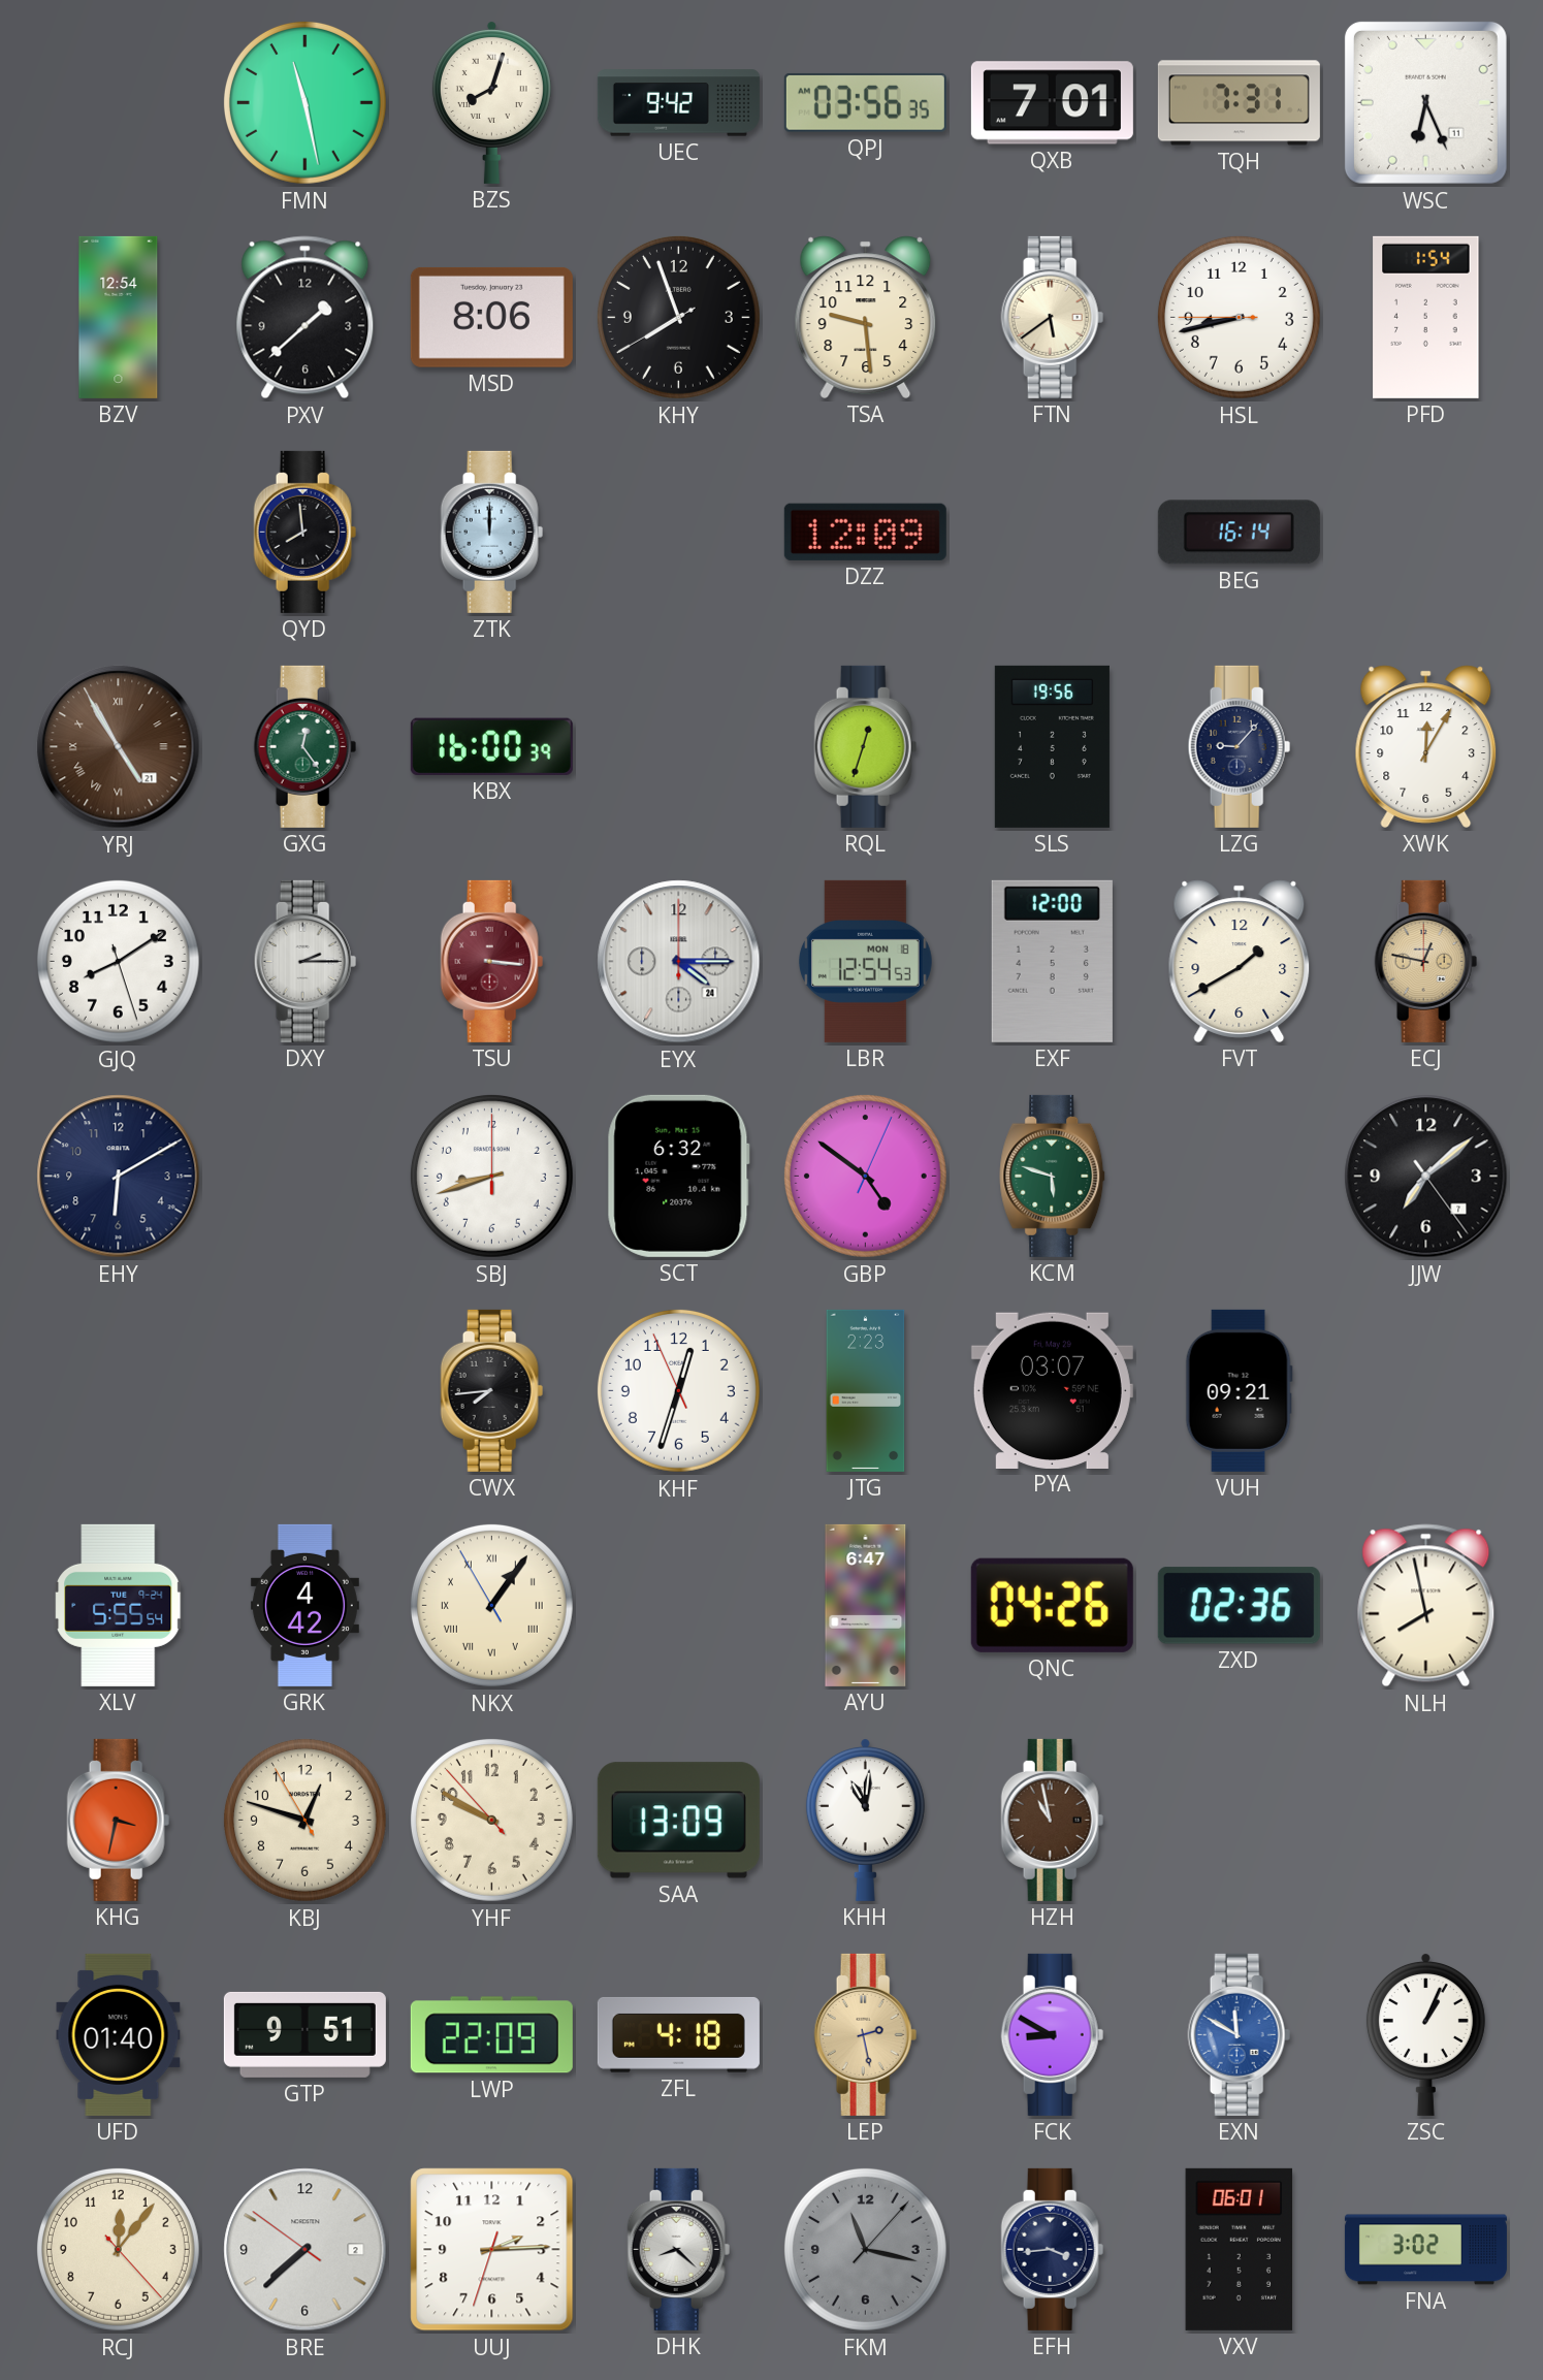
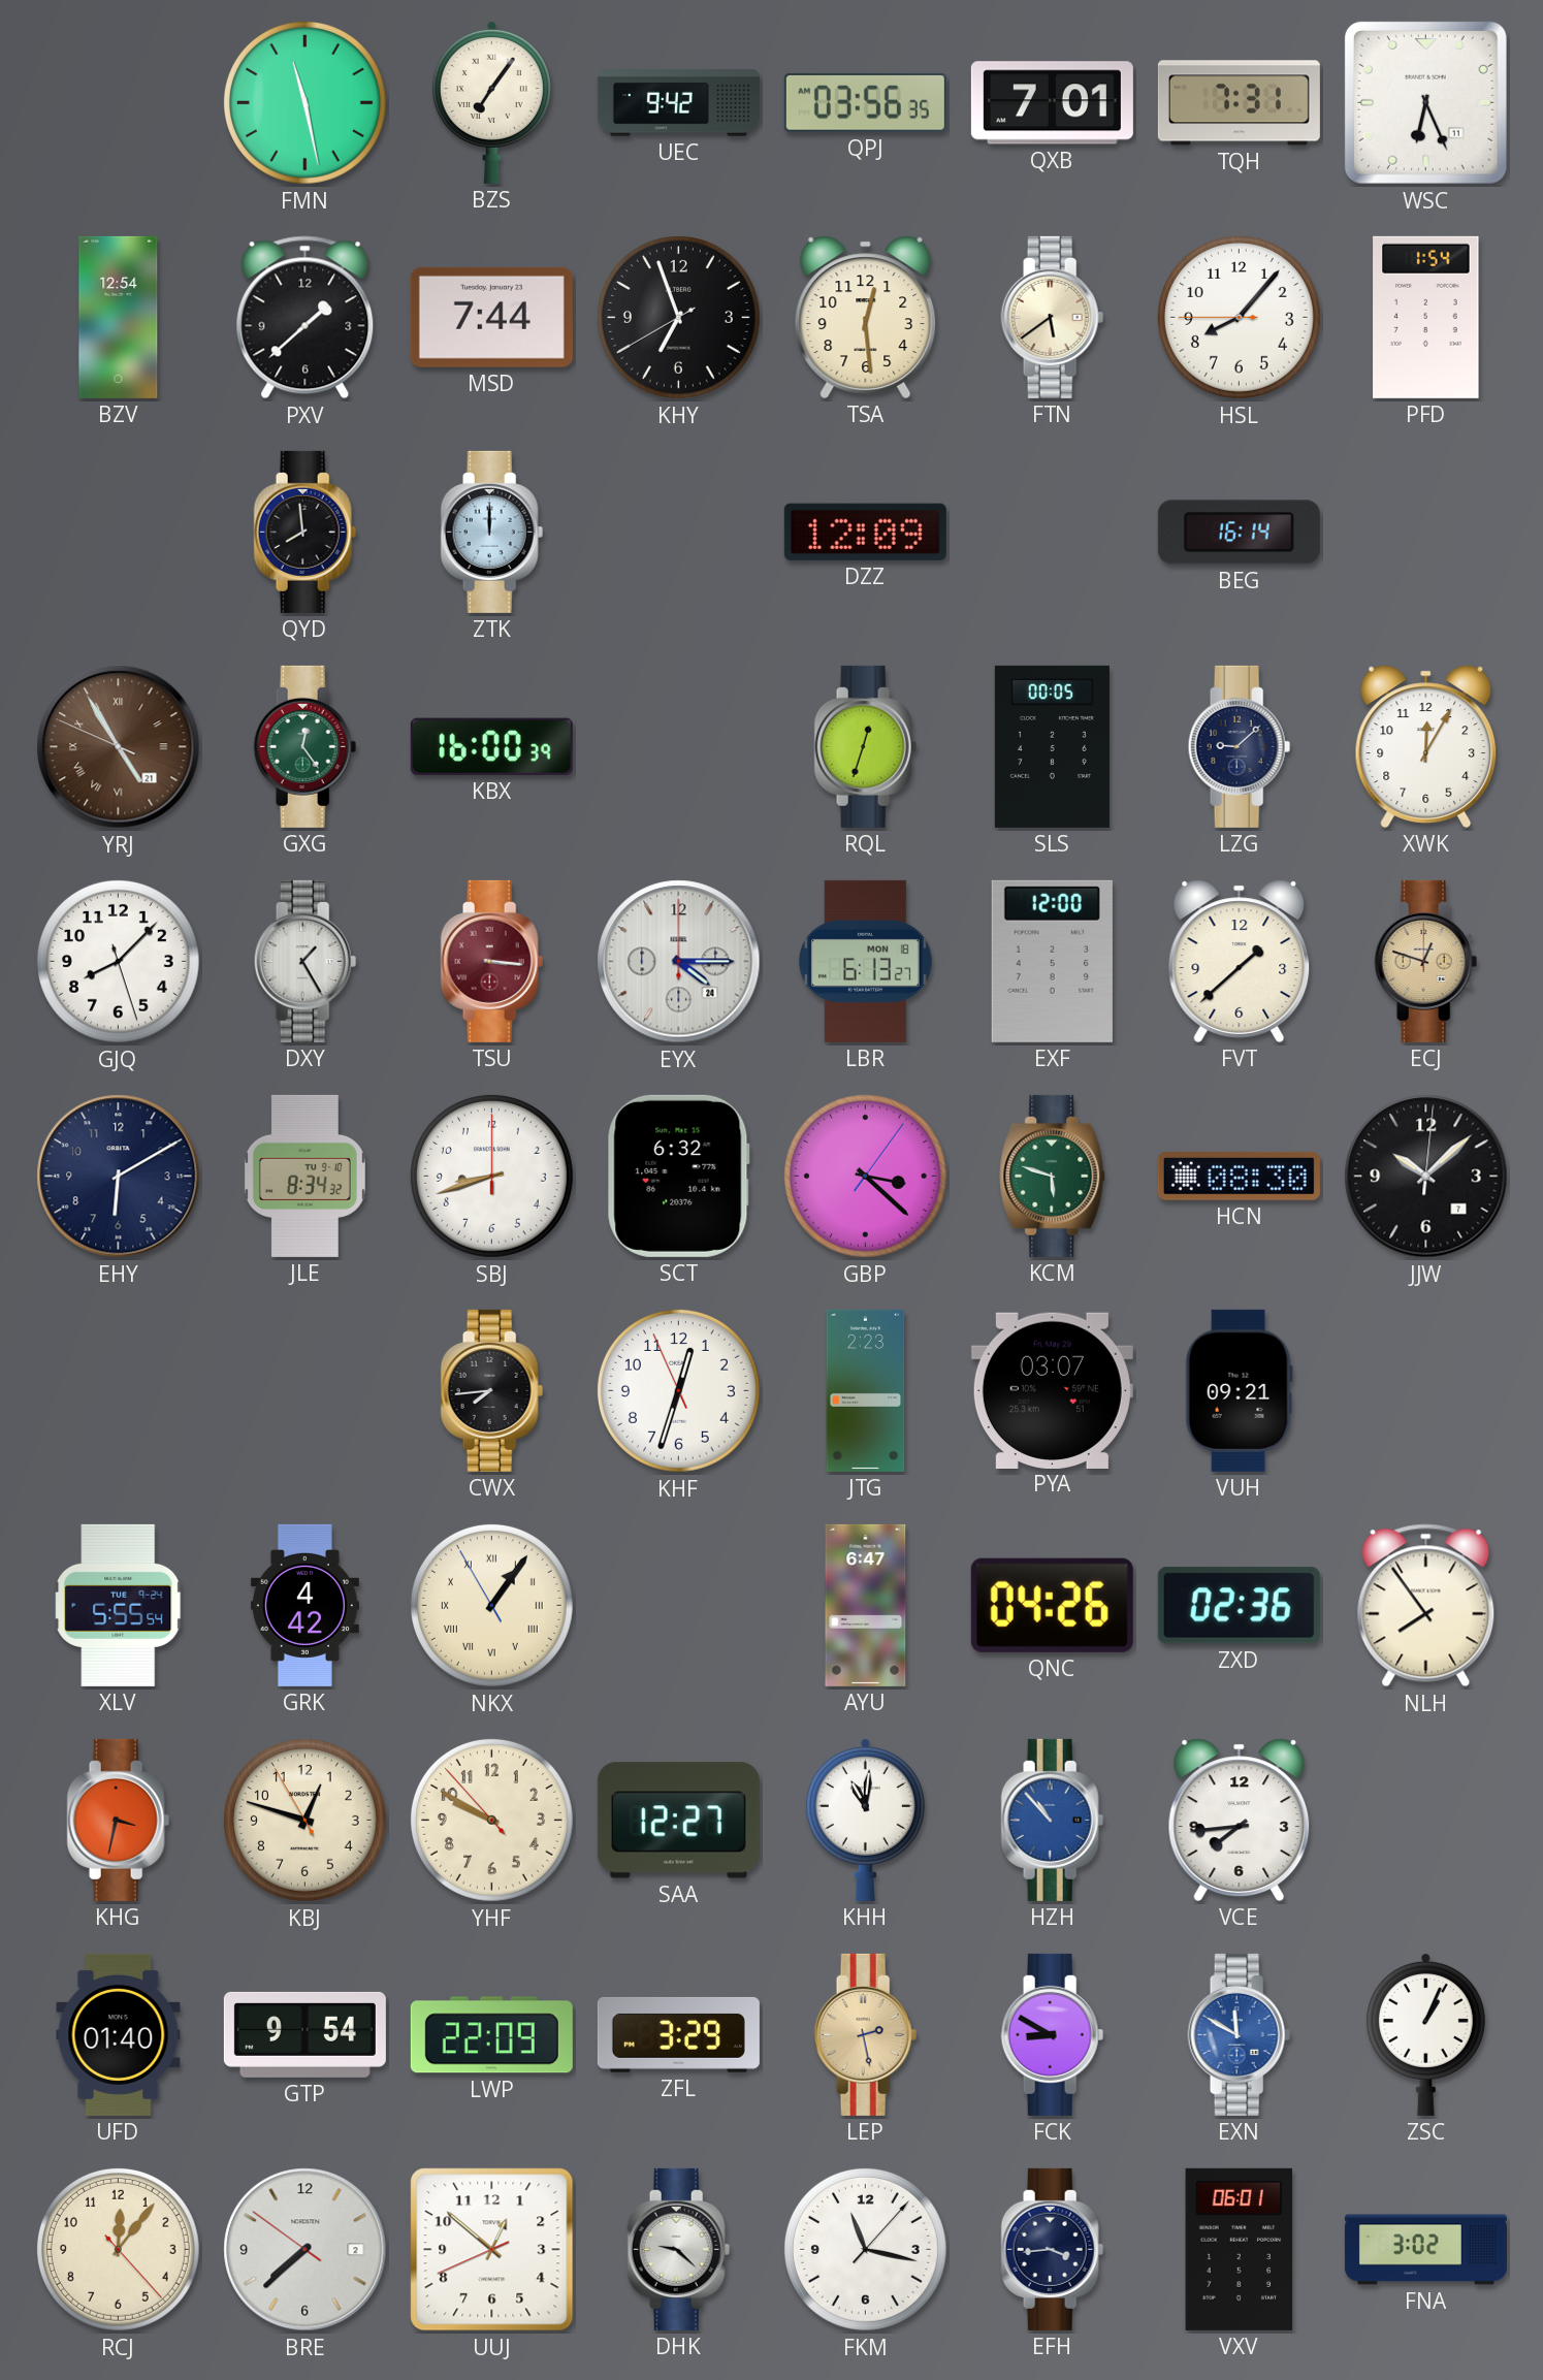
BZS: 8:03 -> 7:06
MSD: 8:06 -> 7:44
KHY: 7:56 -> 6:56
TSA: 9:29 -> 12:29
HSL: 8:42 -> 8:06
YRJ: 4:54:55 -> 4:54:49
SLS: 19:56 -> 00:05
LZG: 9:07 -> 9:08
GJQ: 8:09 -> 8:07
DXY: 2:15 -> 1:25
LBR: 12:54 -> 6:13
FVT: 1:40 -> 1:38
ECJ: 12:47 -> 12:48
JLE: none -> 8:34
GBP: 4:51 -> 3:22
HCN: none -> 08:30
JJW: 7:08 -> 10:08
NLH: 7:58 -> 7:54
SAA: 13:09 -> 12:27
HZH: 10:58 -> 10:53
HZH dial: brown -> blue
VCE: none -> 7:44
GTP: 9:51 -> 9:54
ZFL: 4:18 -> 3:29
UUJ: 2:14 -> 12:51
DHK: 8:22 -> 9:22
FKM dial: grey -> white
